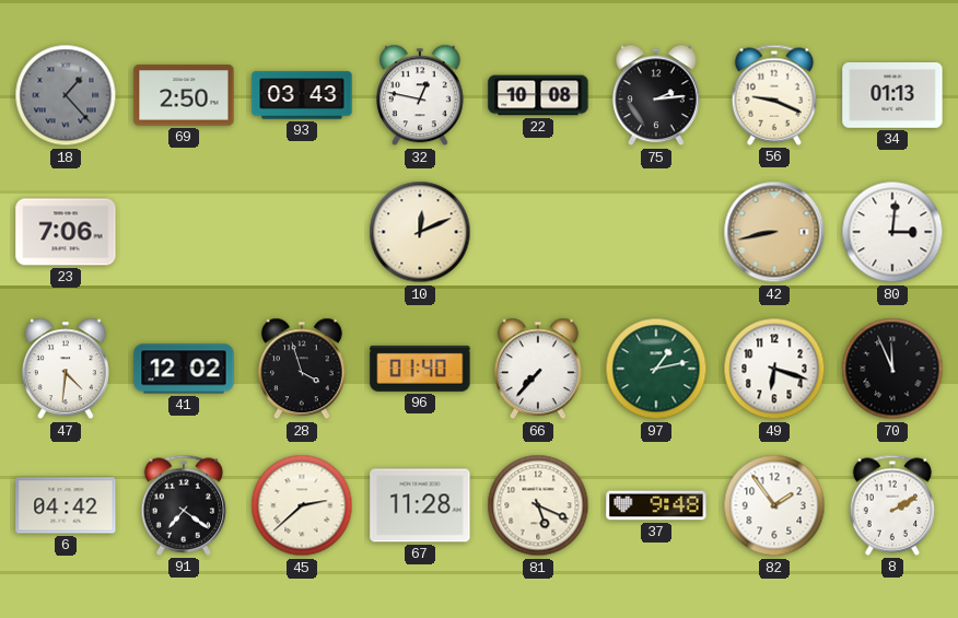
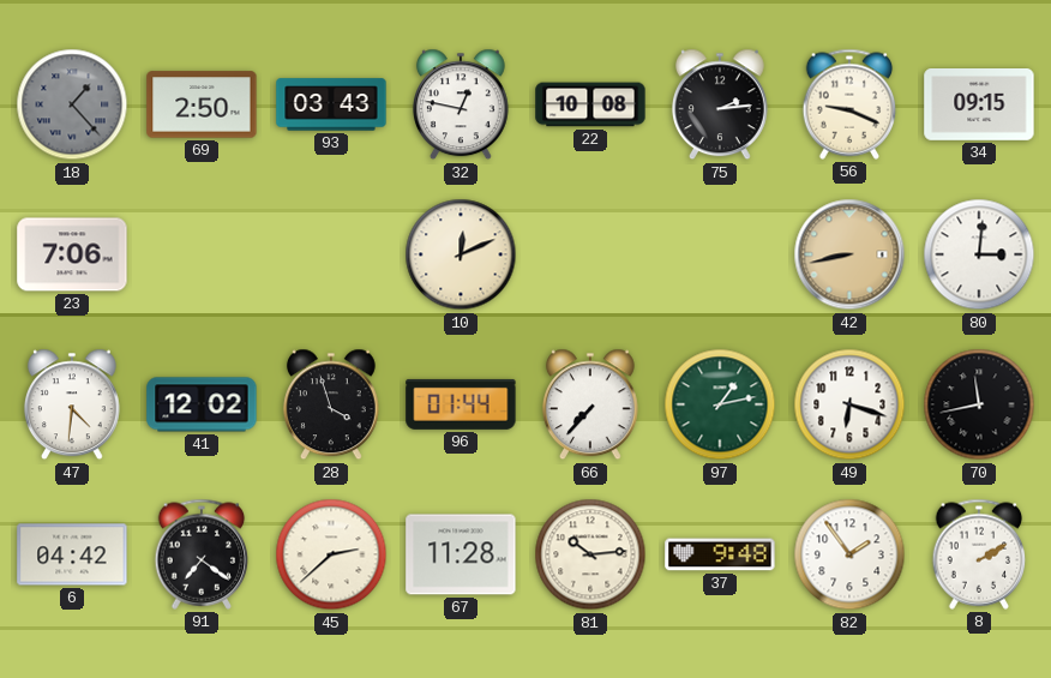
34: 01:13 -> 09:15
96: 01:40 -> 01:44
70: 11:56 -> 11:43
81: 5:19 -> 10:14
